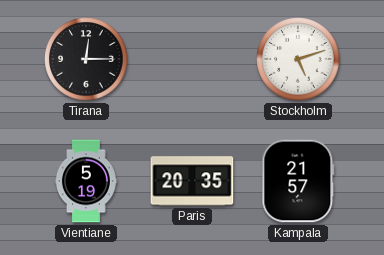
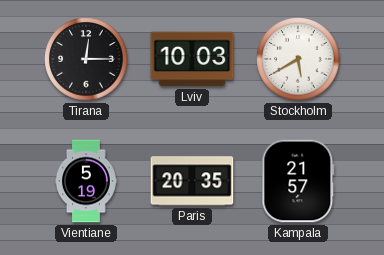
Lviv: none -> 10:03
Stockholm: 5:12 -> 5:40
